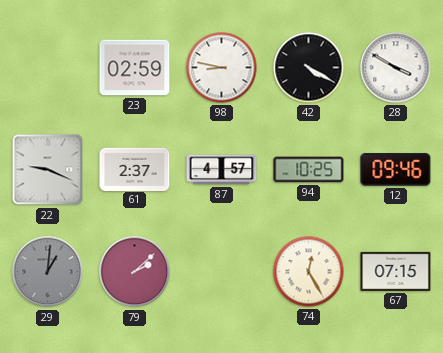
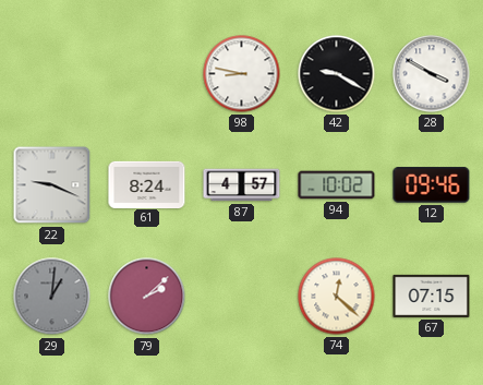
23: 02:59 -> none
42: 4:20 -> 9:20
61: 2:37 -> 8:24
94: 10:25 -> 10:02
74: 12:25 -> 12:22
